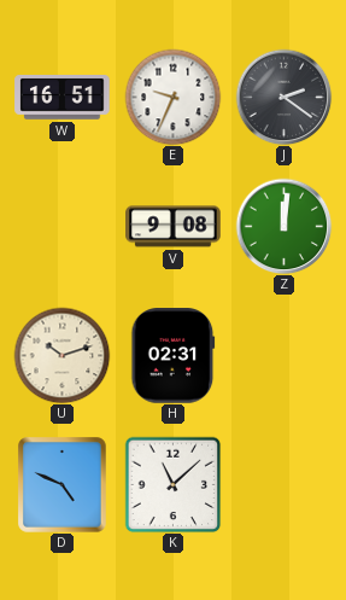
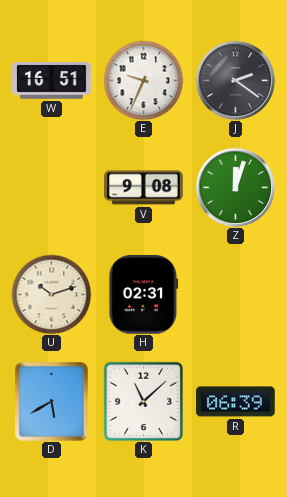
Z: 12:01 -> 12:03
D: 4:49 -> 5:40
R: none -> 06:39
